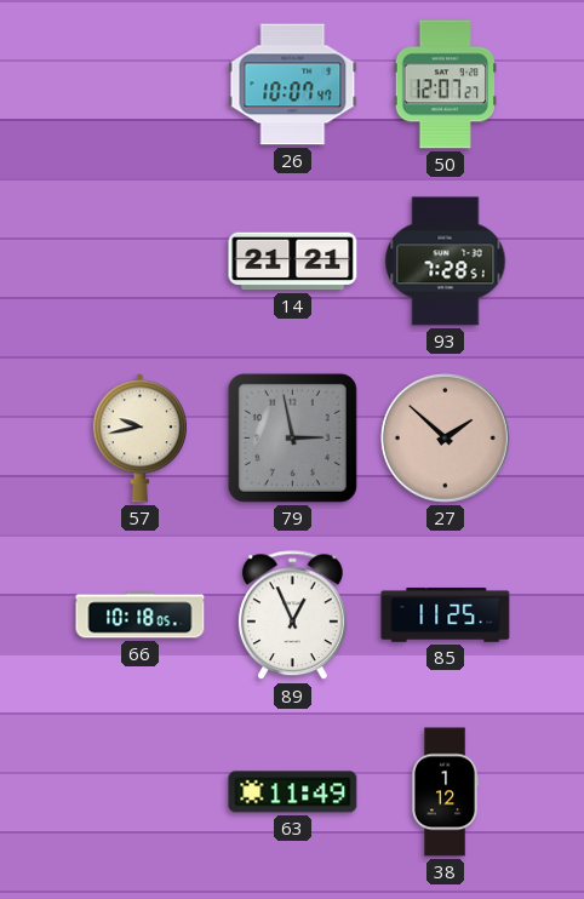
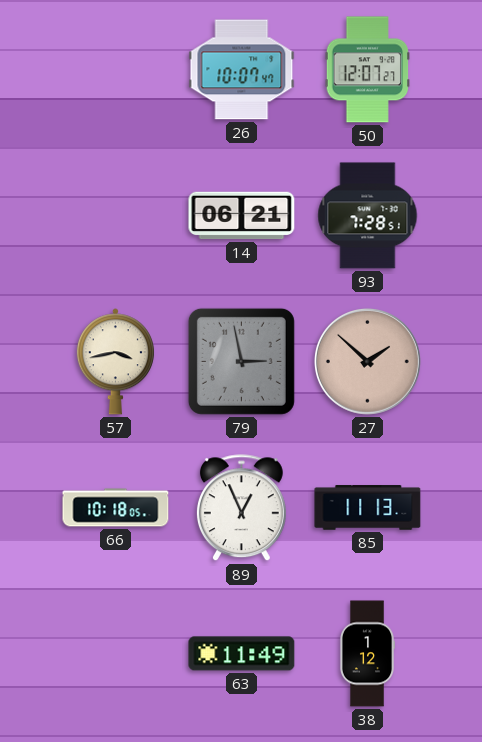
14: 21:21 -> 06:21
57: 9:43 -> 3:43
85: 11:25 -> 11:13
